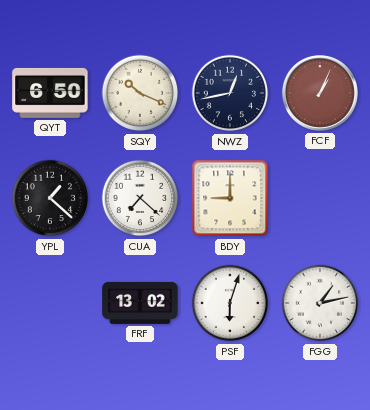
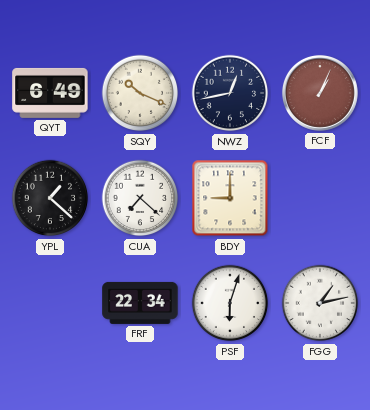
QYT: 6:50 -> 6:49
FRF: 13:02 -> 22:34
